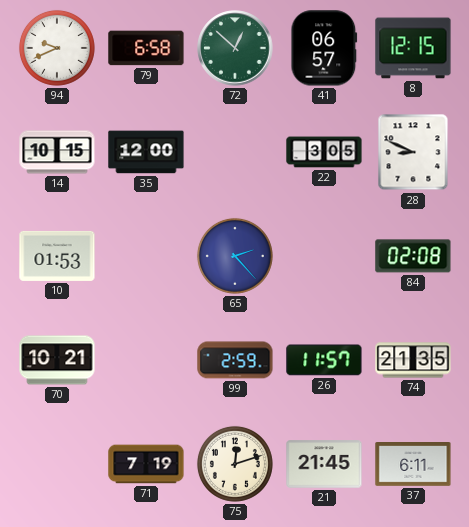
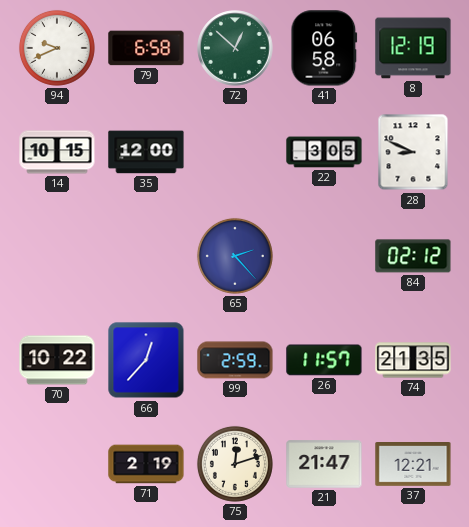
41: 06:57 -> 06:58
8: 12:15 -> 12:19
10: 01:53 -> none
84: 02:08 -> 02:12
70: 10:21 -> 10:22
66: none -> 12:37
71: 7:19 -> 2:19
21: 21:45 -> 21:47
37: 6:11 -> 12:21
